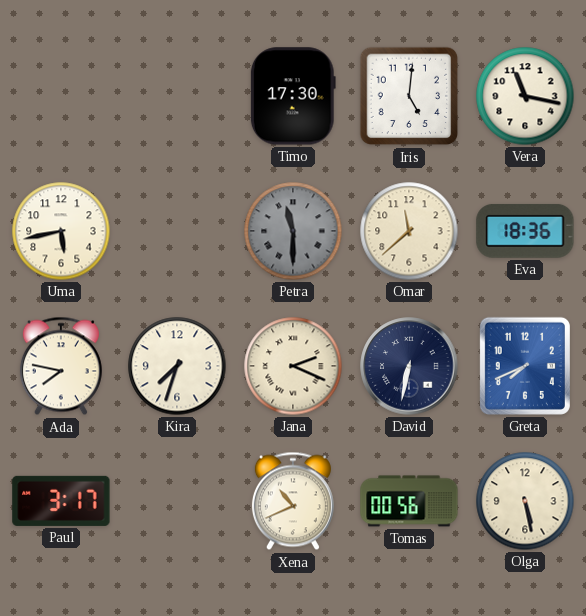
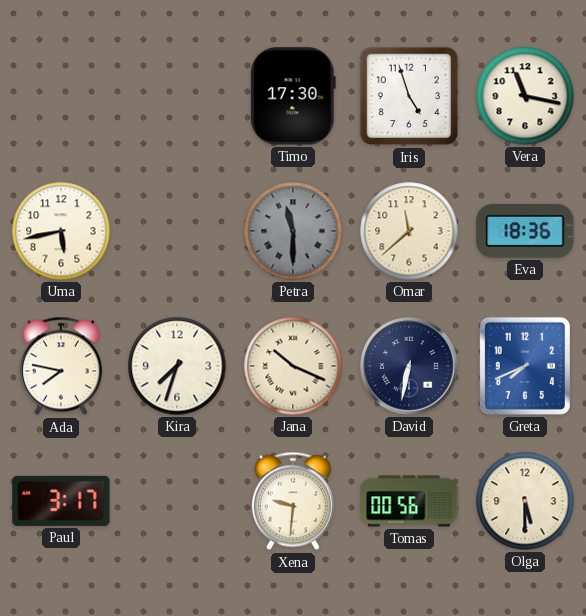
Iris: 5:01 -> 4:57
Jana: 2:19 -> 10:19
Xena: 10:41 -> 9:31
Olga: 5:28 -> 5:30
